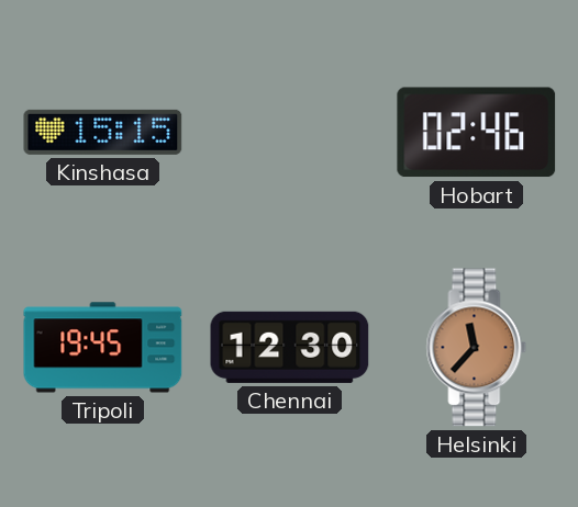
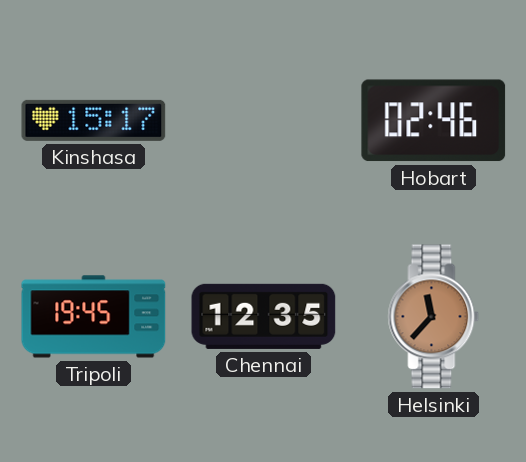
Kinshasa: 15:15 -> 15:17
Chennai: 12:30 -> 12:35
